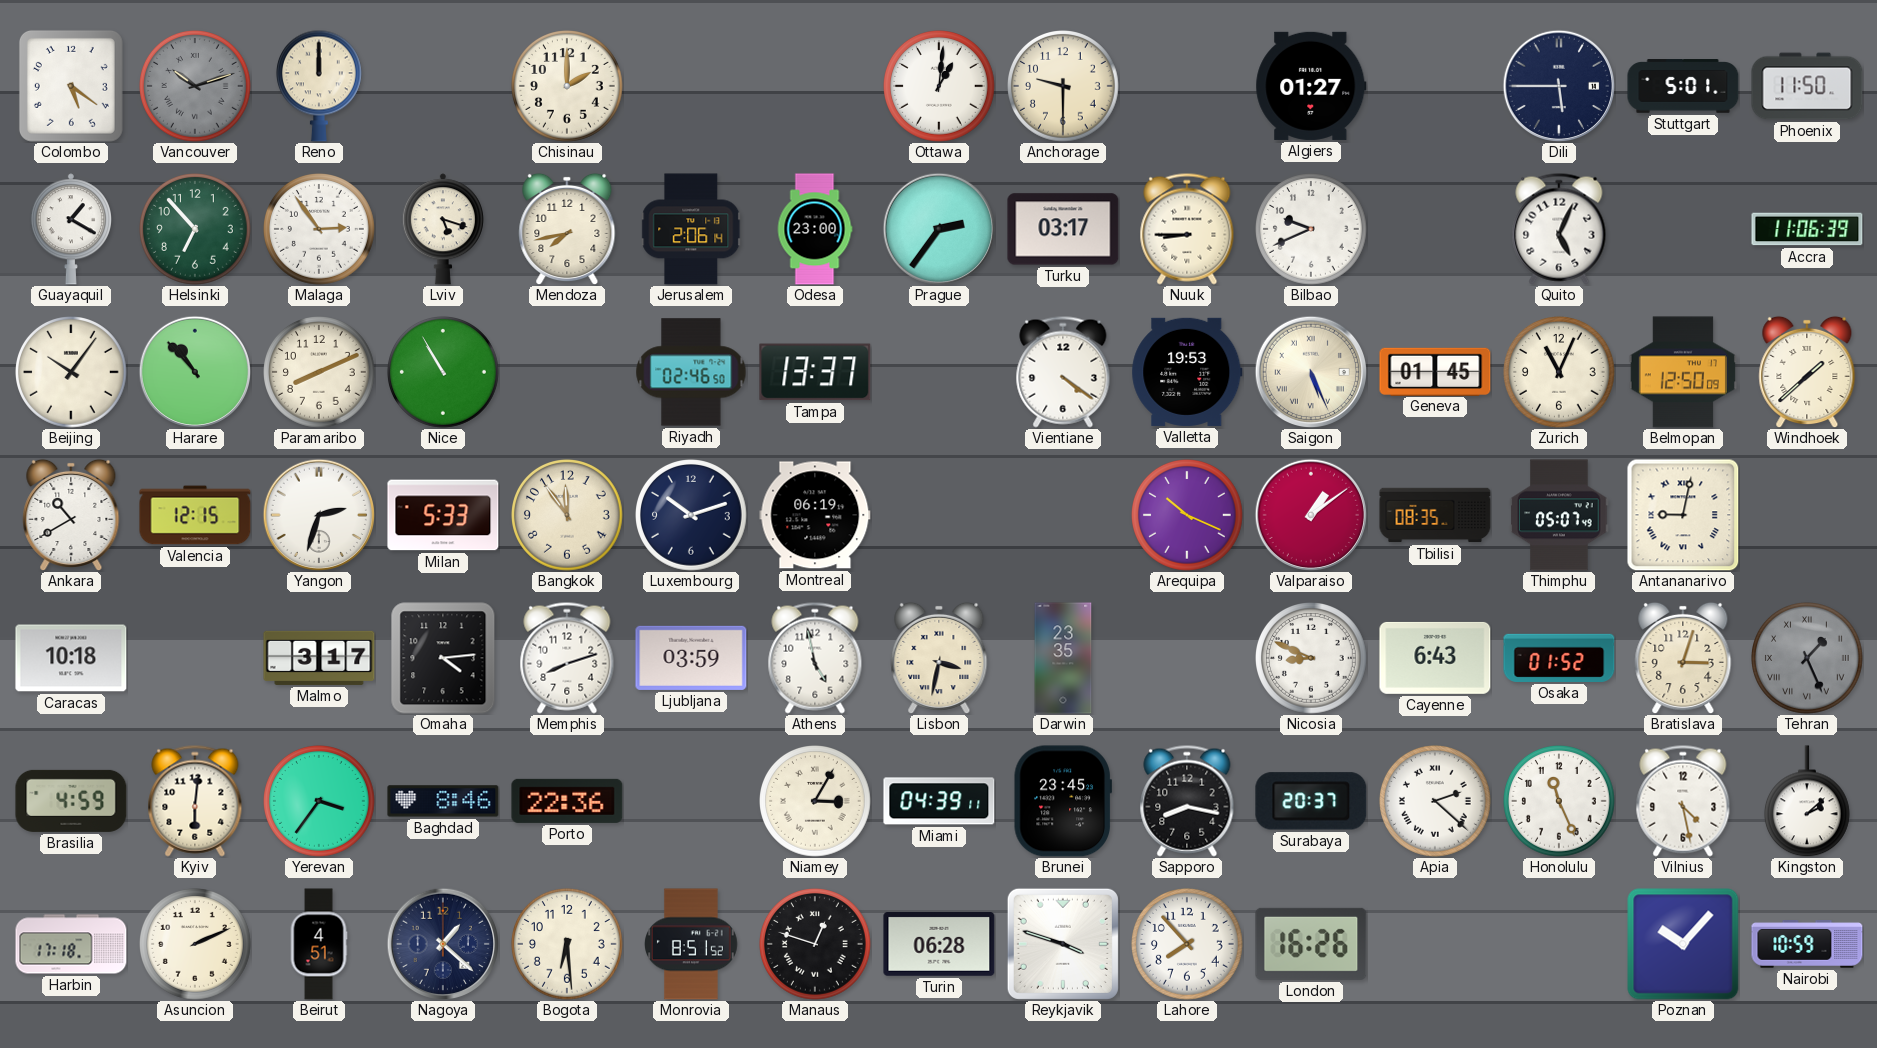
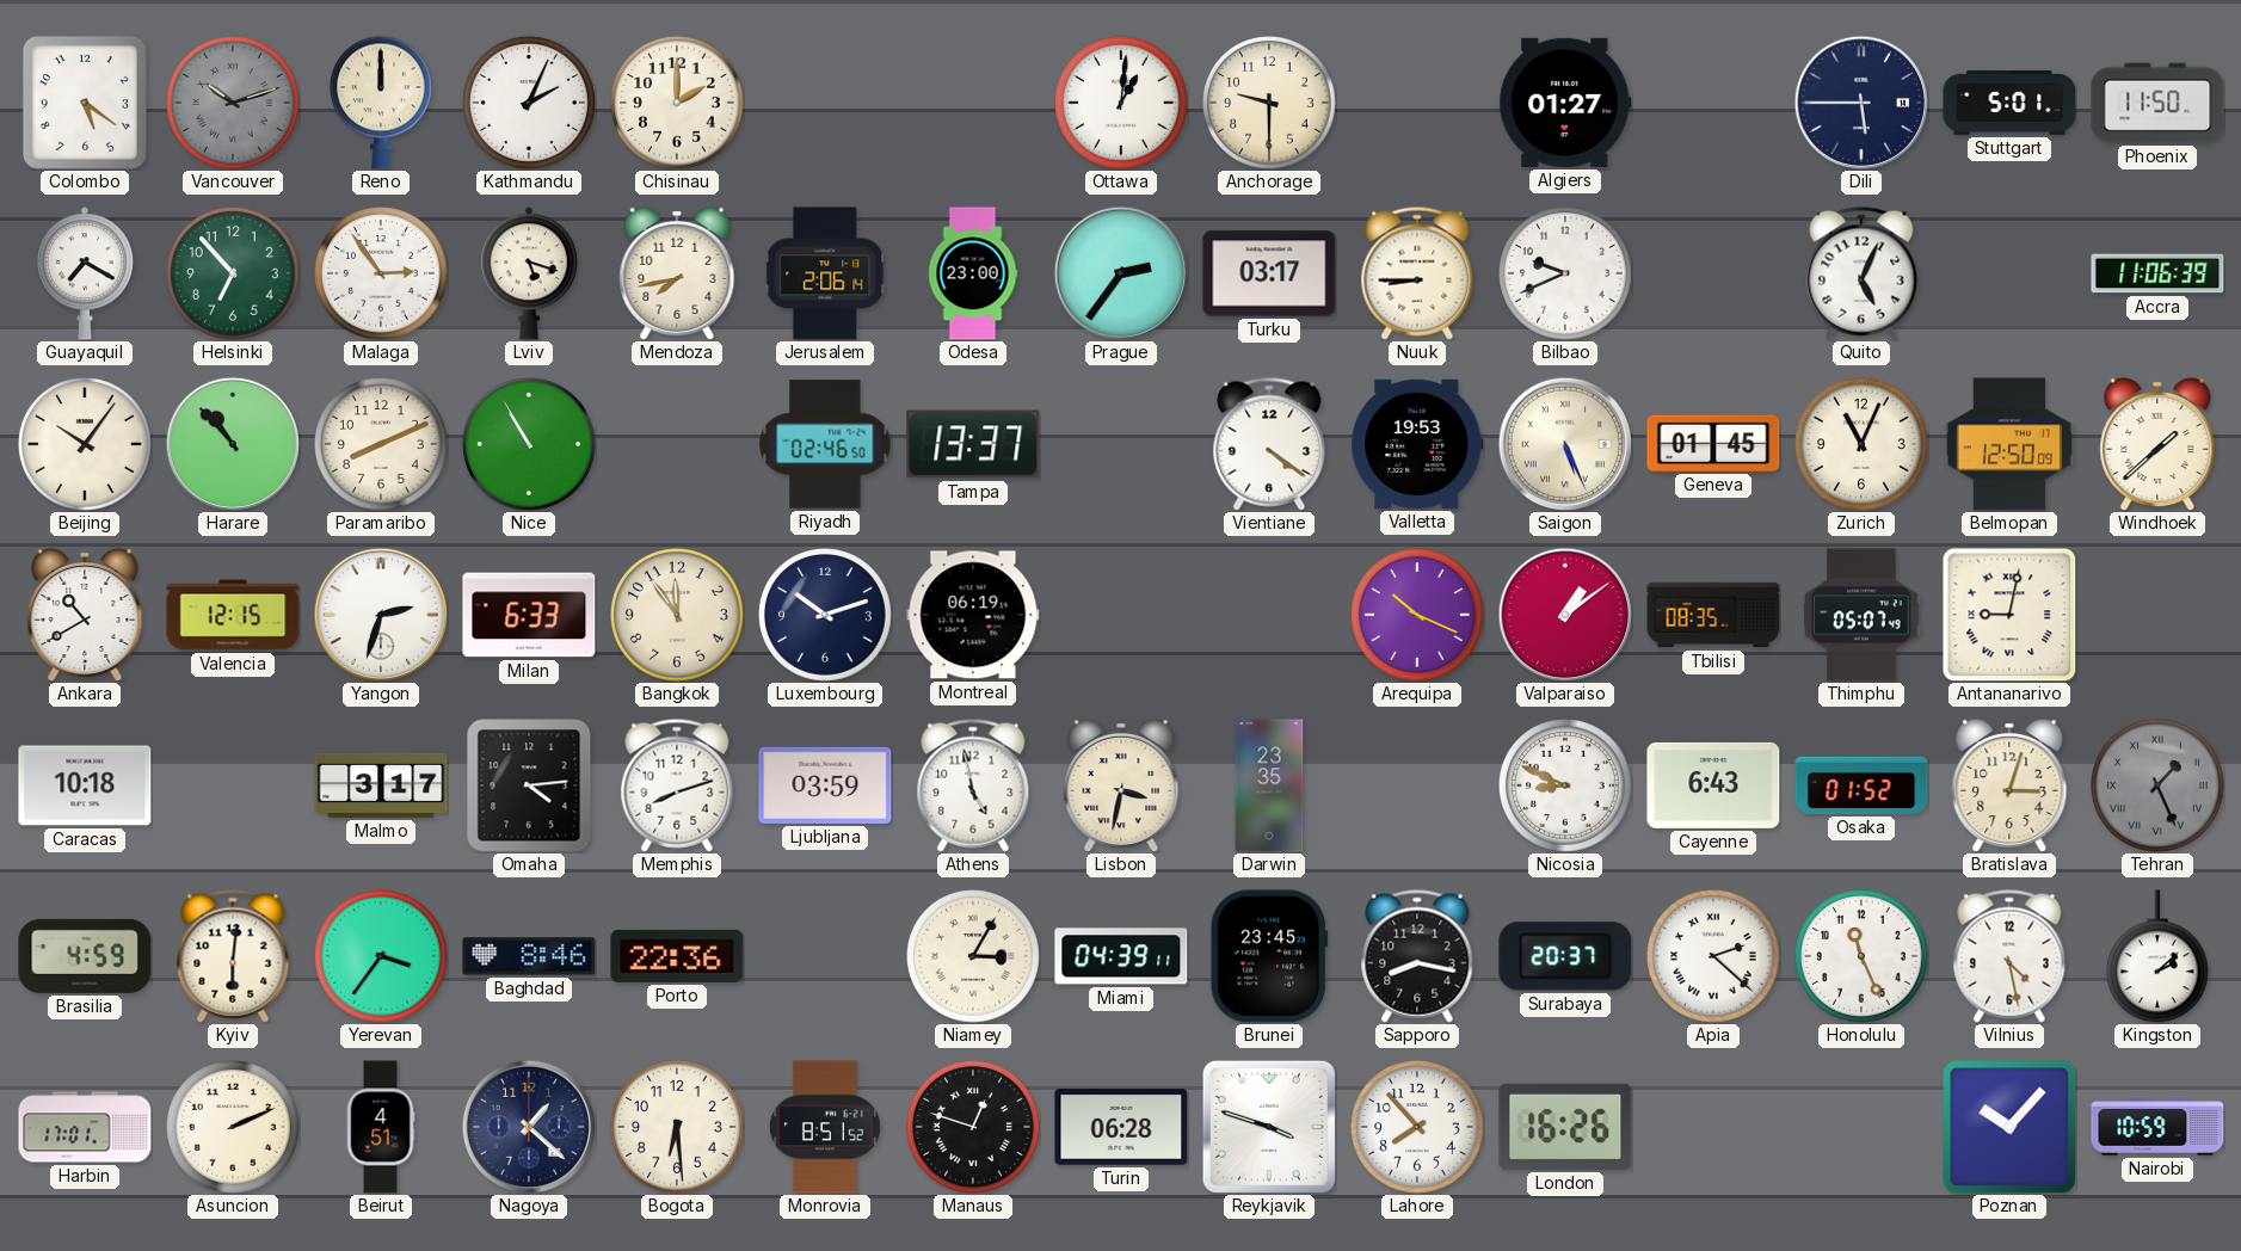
Kathmandu: none -> 2:04
Guayaquil: 1:20 -> 7:20
Milan: 5:33 -> 6:33
Harbin: 17:18 -> 17:01
